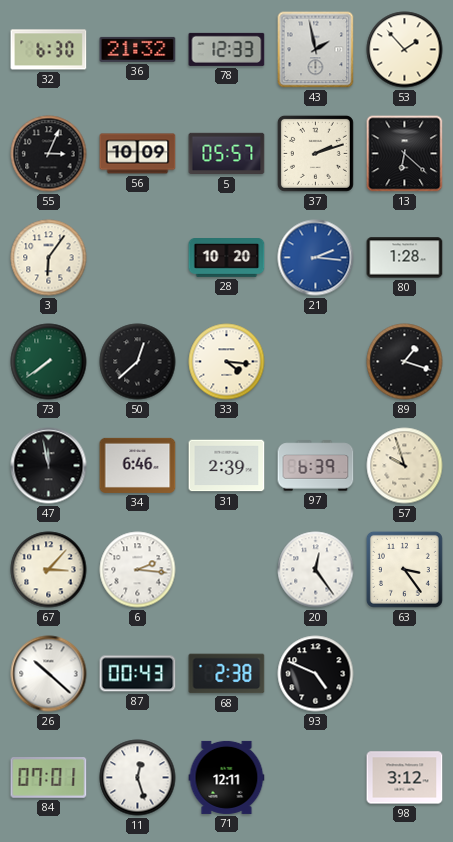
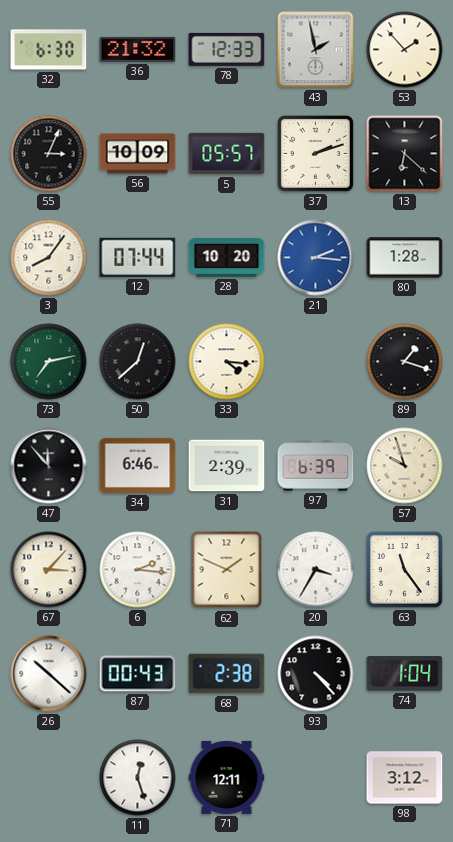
3: 6:06 -> 8:06
12: none -> 07:44
73: 7:39 -> 7:13
47: 11:58 -> 11:53
62: none -> 1:49
20: 12:24 -> 3:35
63: 3:24 -> 11:24
93: 4:49 -> 4:23
74: none -> 1:04
84: 07:01 -> none
